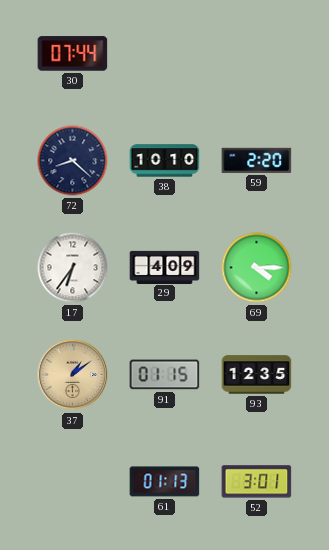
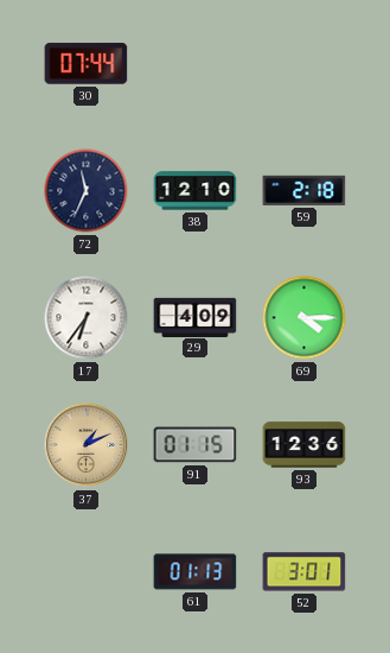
72: 8:22 -> 11:34
38: 10:10 -> 12:10
59: 2:20 -> 2:18
37: 1:09 -> 1:11
93: 12:35 -> 12:36
